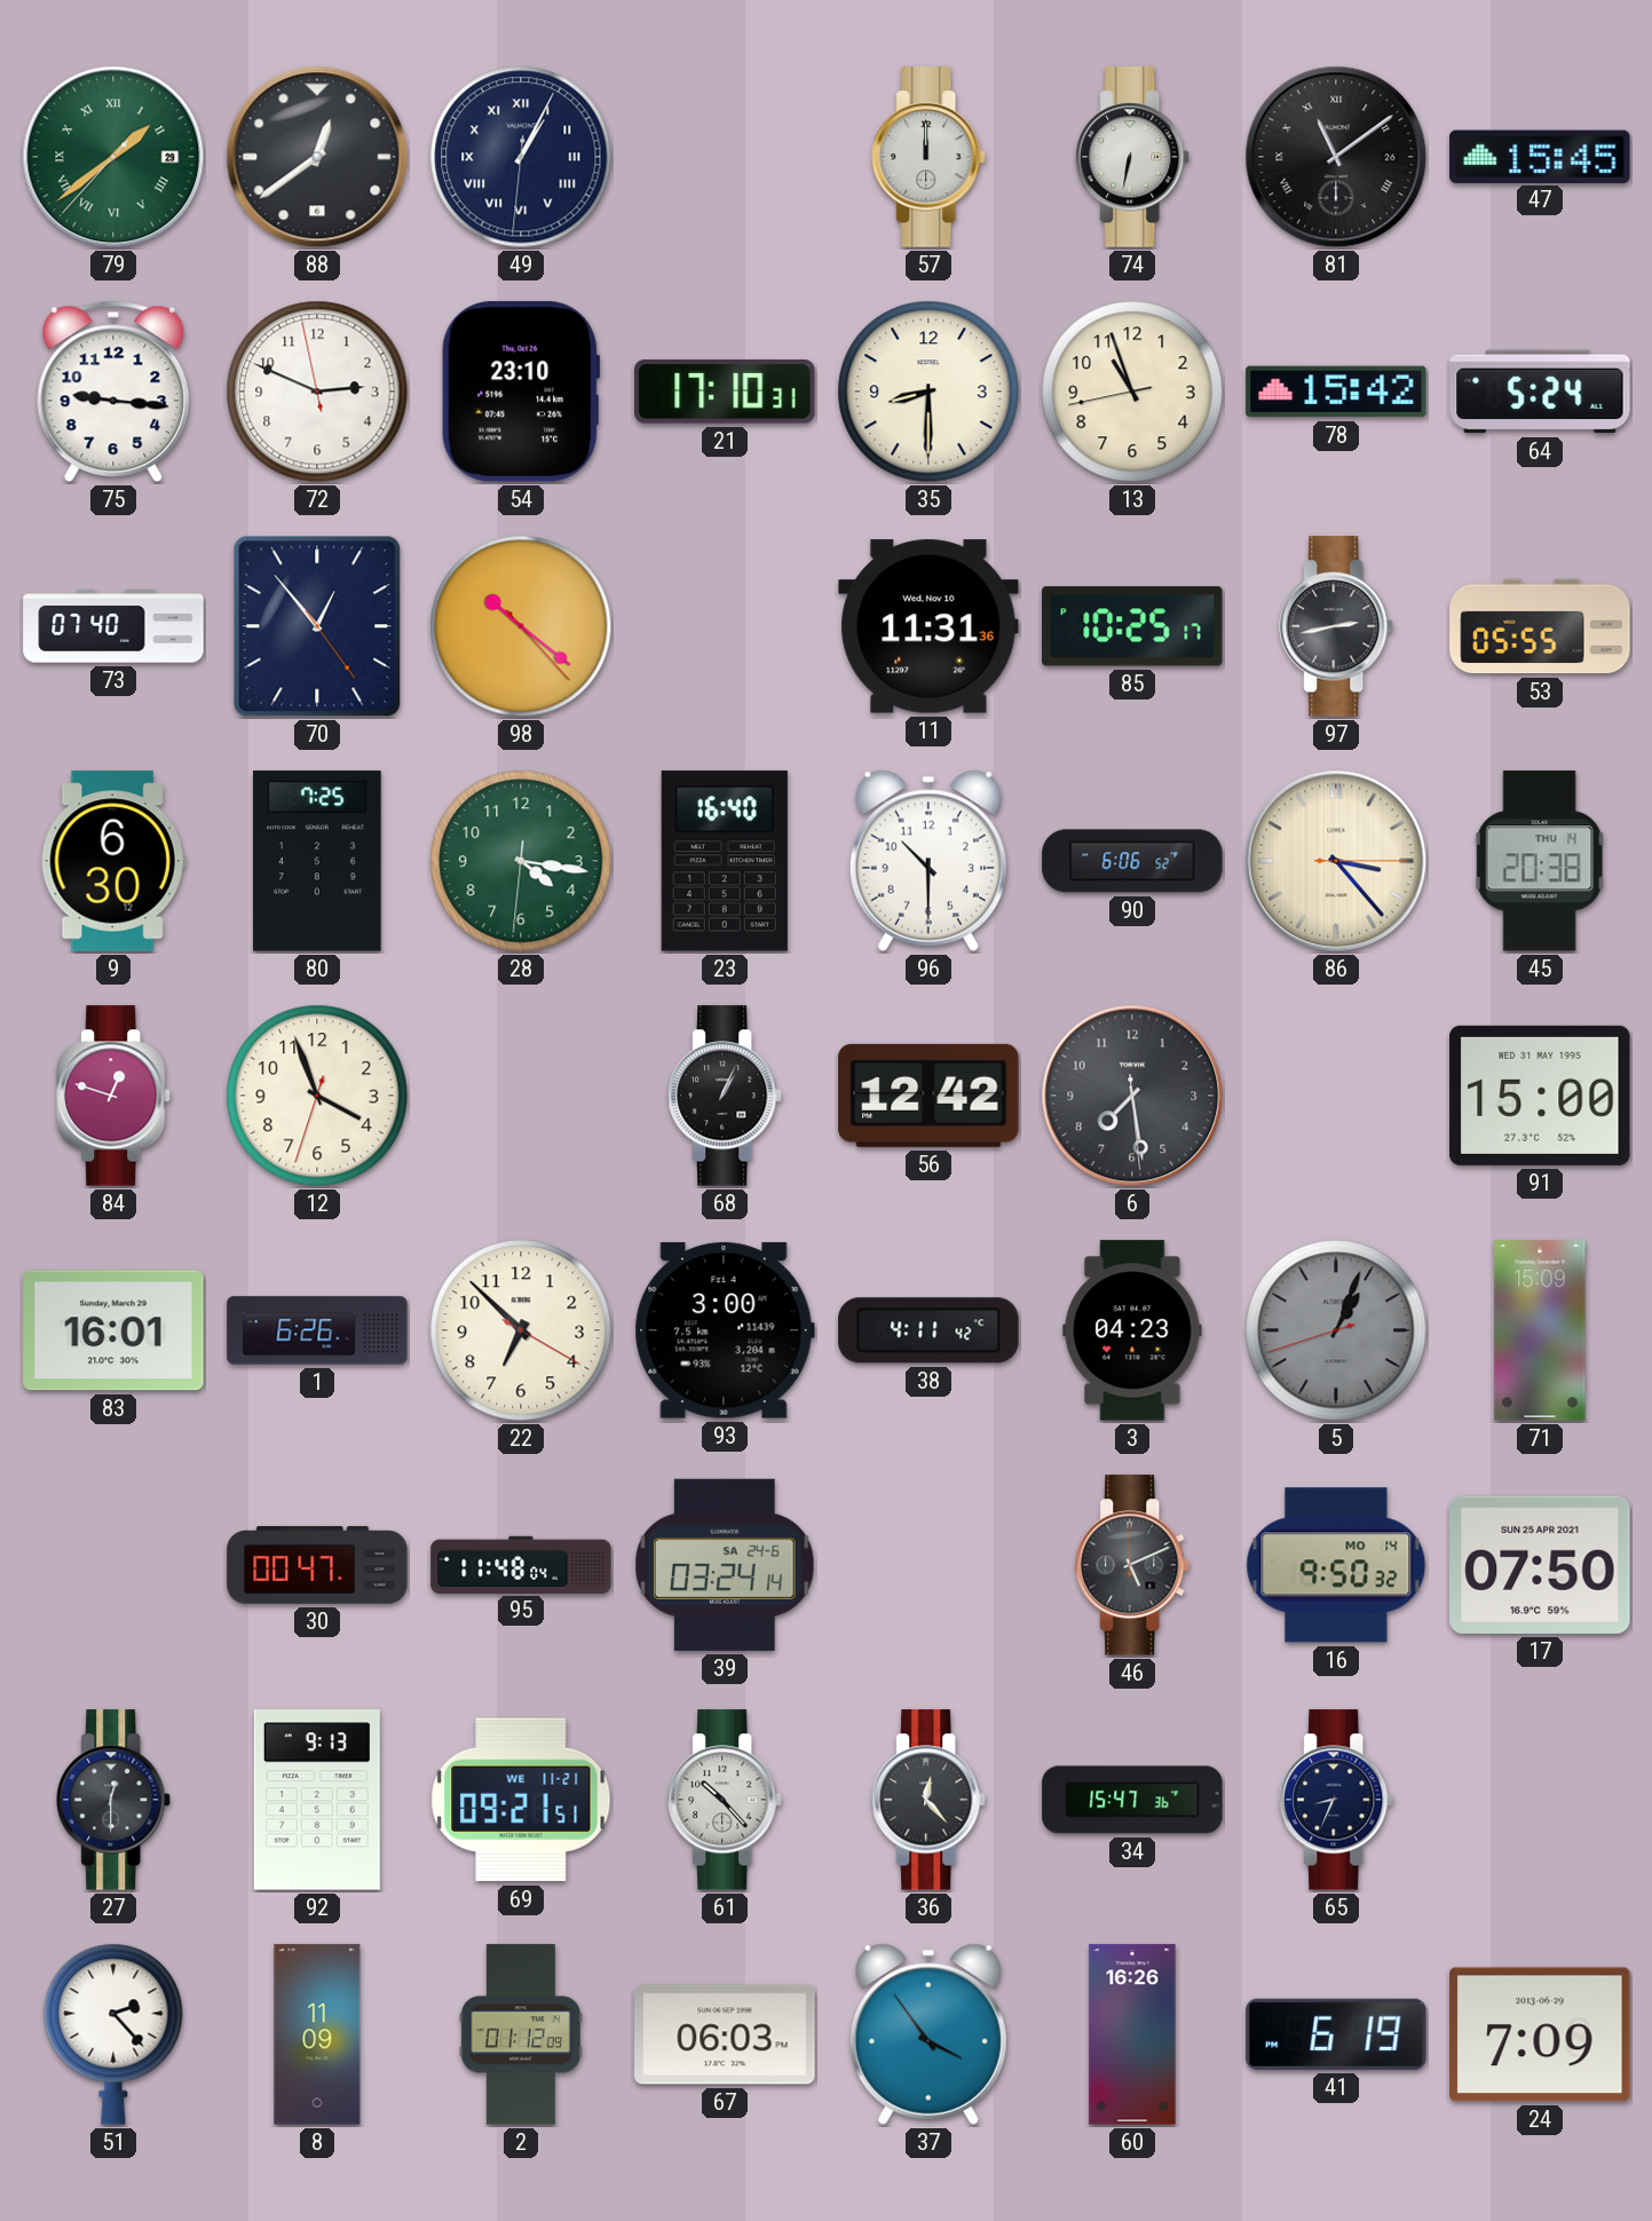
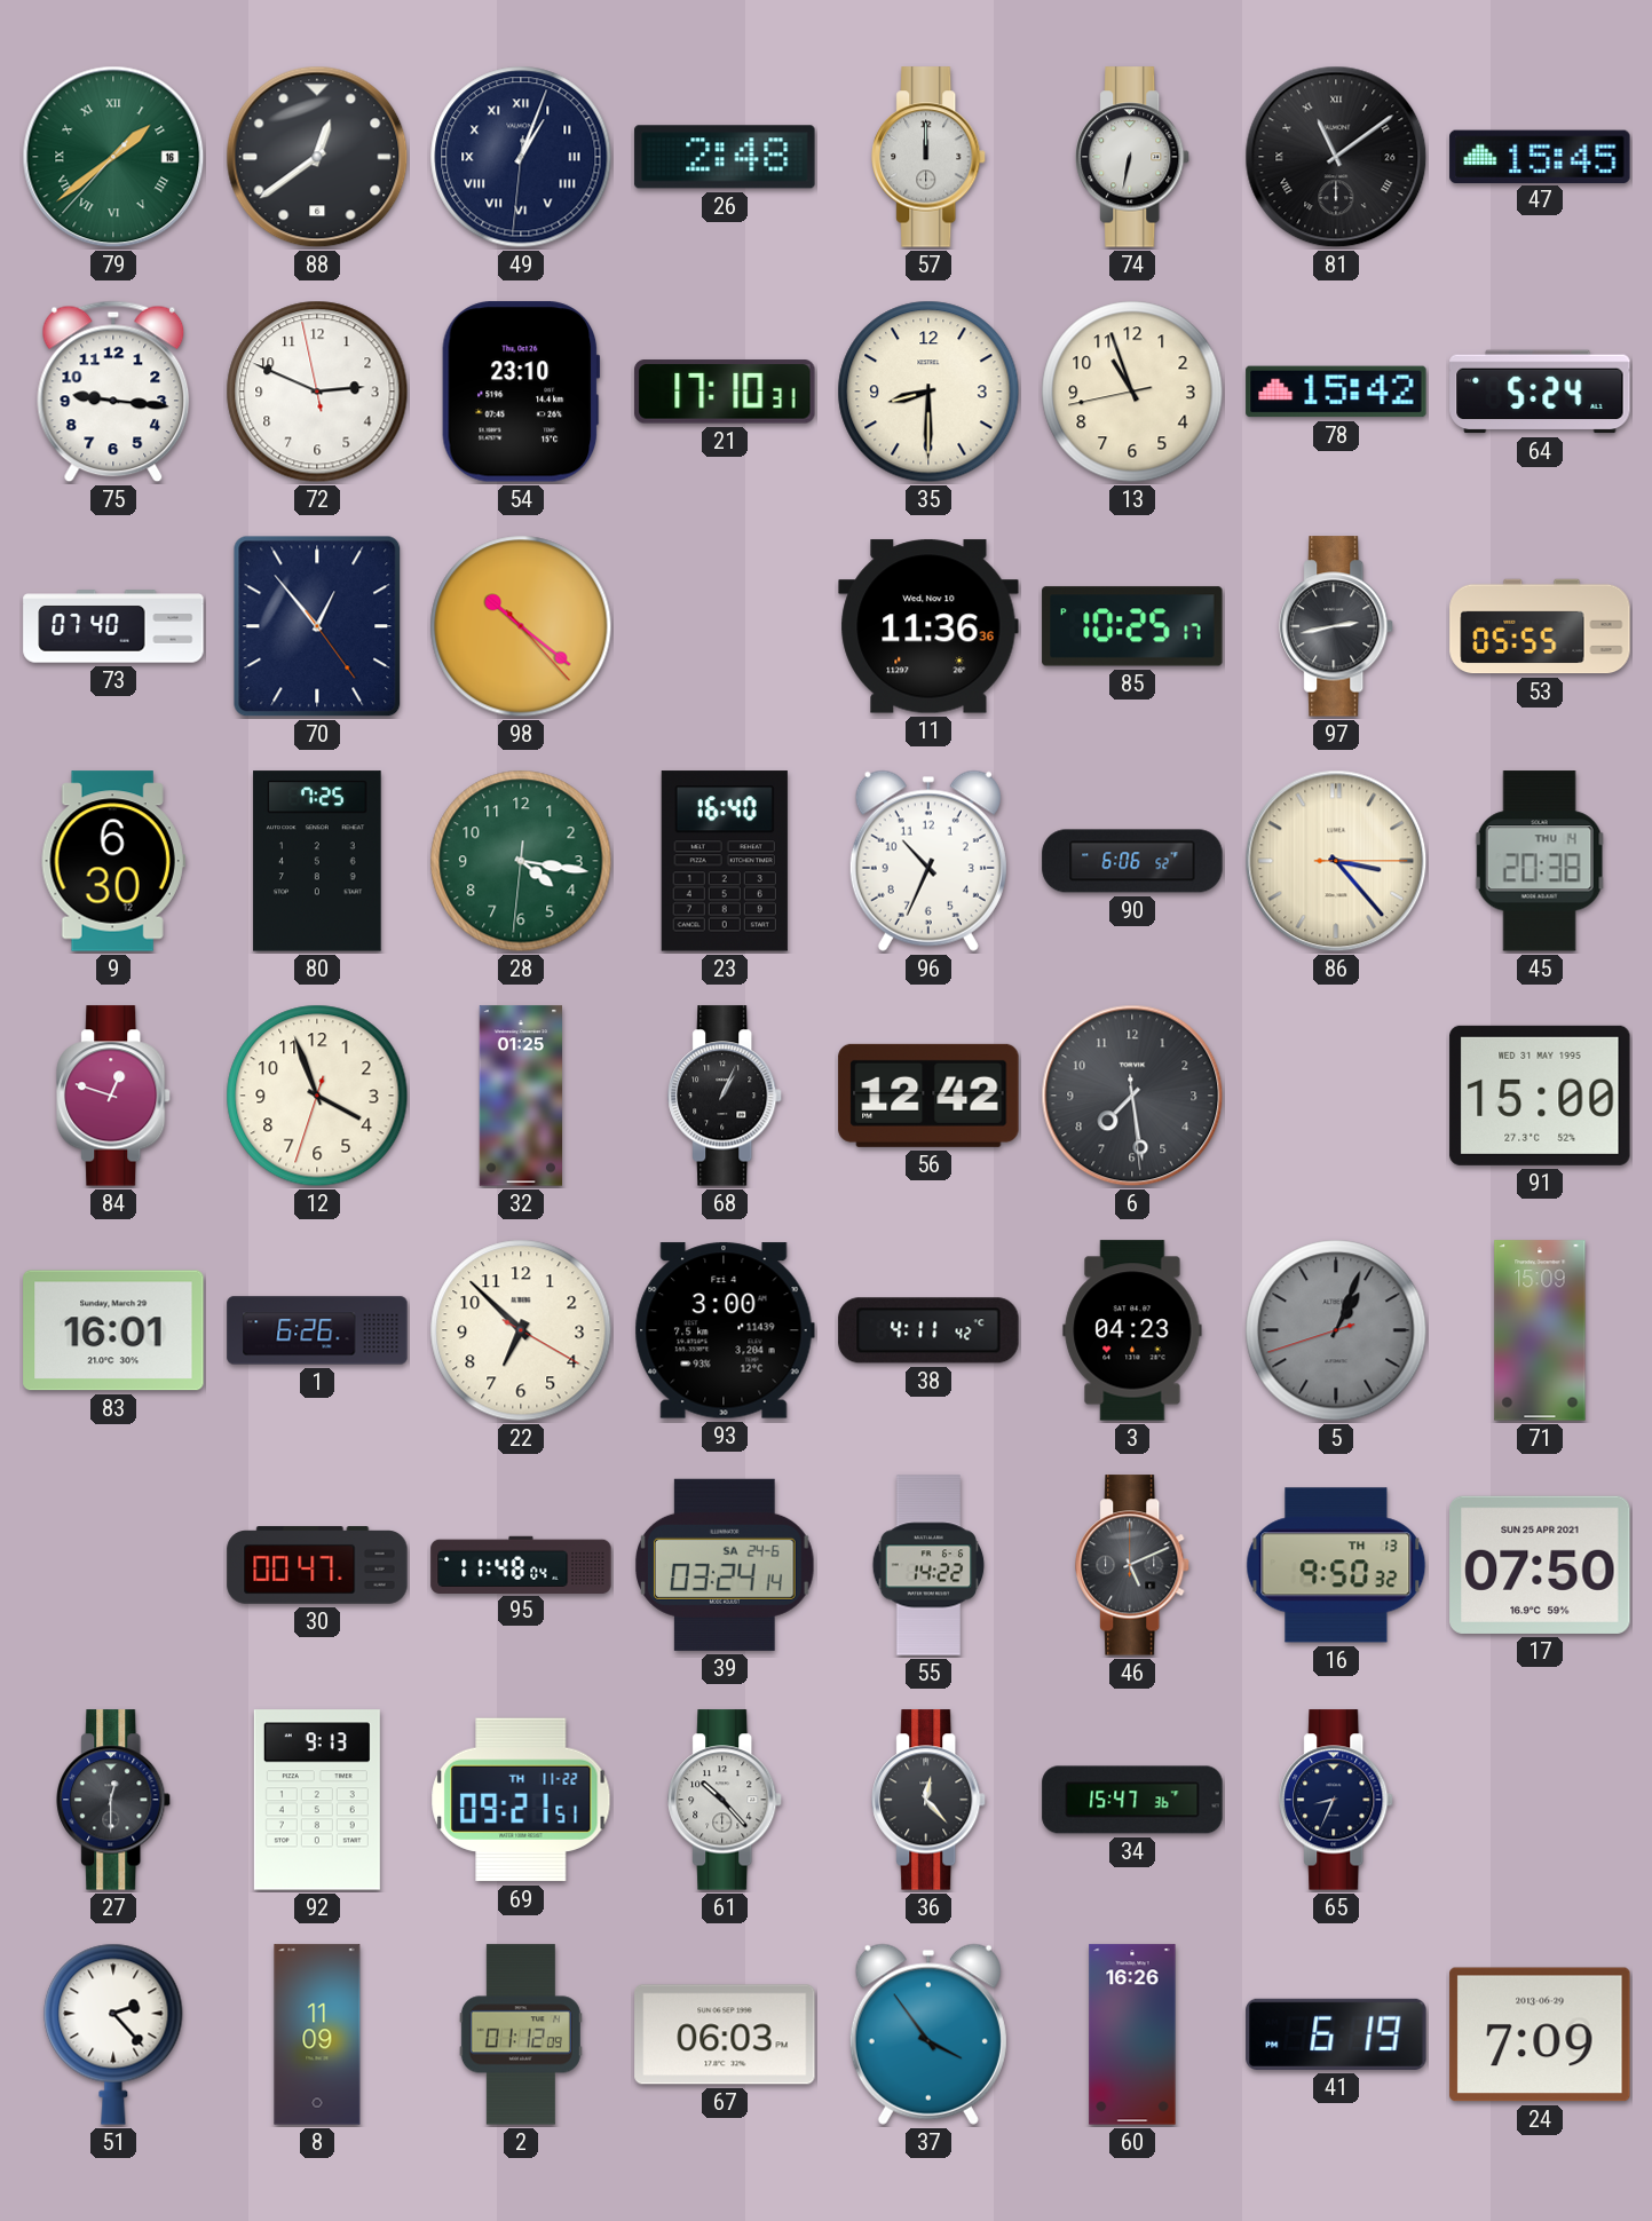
79 date: 29 -> 16
49: 1:04 -> 1:03
26: none -> 2:48
11: 11:31 -> 11:36
96: 10:30 -> 10:34
32: none -> 01:25
55: none -> 14:22
16 date: MO 14 -> TH 13
69 date: WE 11-21 -> TH 11-22
